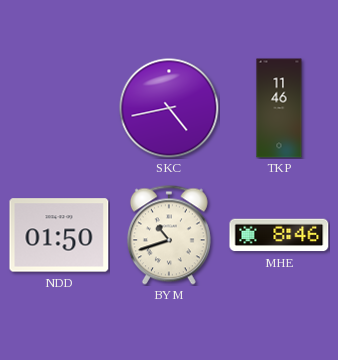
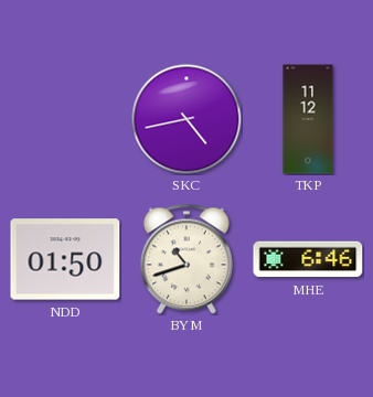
TKP: 11:46 -> 11:12
MHE: 8:46 -> 6:46
